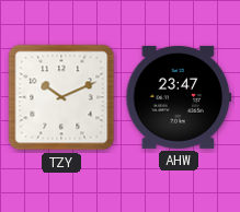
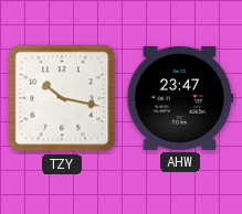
TZY: 10:11 -> 10:17
